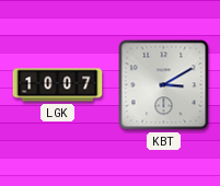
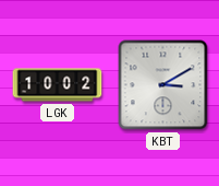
LGK: 10:07 -> 10:02
